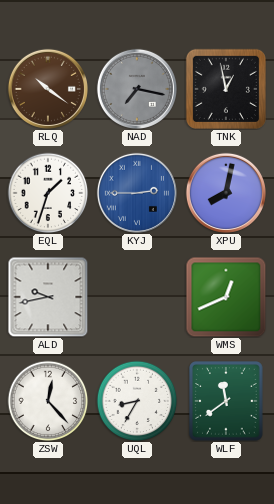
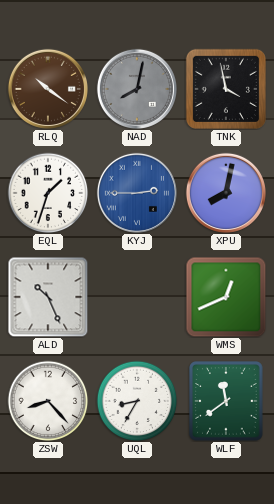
NAD: 7:17 -> 8:02
TNK: 12:58 -> 3:58
ALD: 9:43 -> 10:26
ZSW: 12:23 -> 8:23
